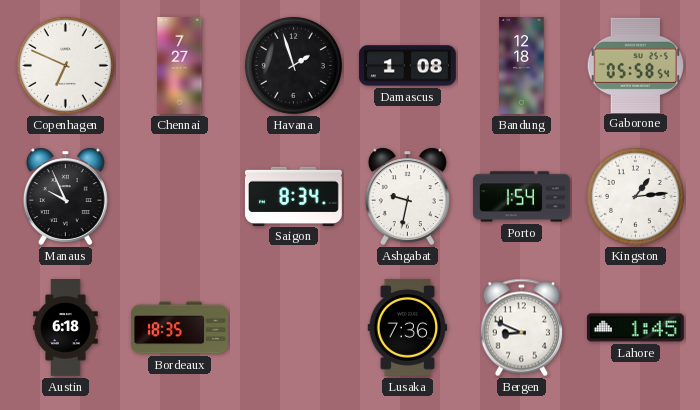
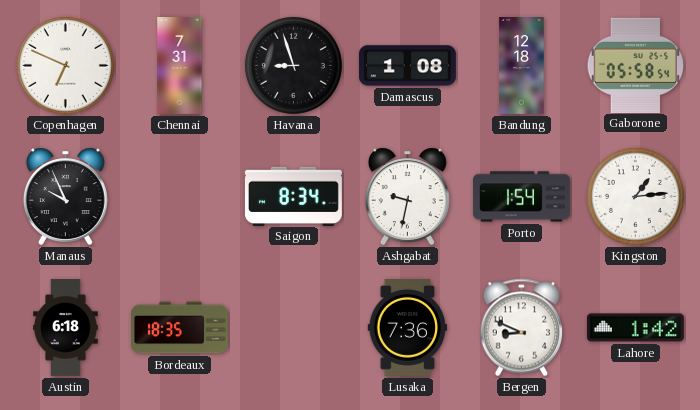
Chennai: 7:27 -> 7:31
Havana: 1:57 -> 8:57
Lahore: 1:45 -> 1:42
